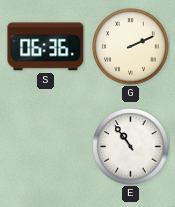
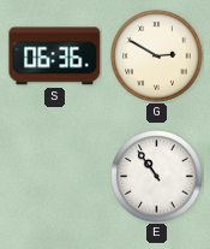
G: 2:11 -> 2:50
